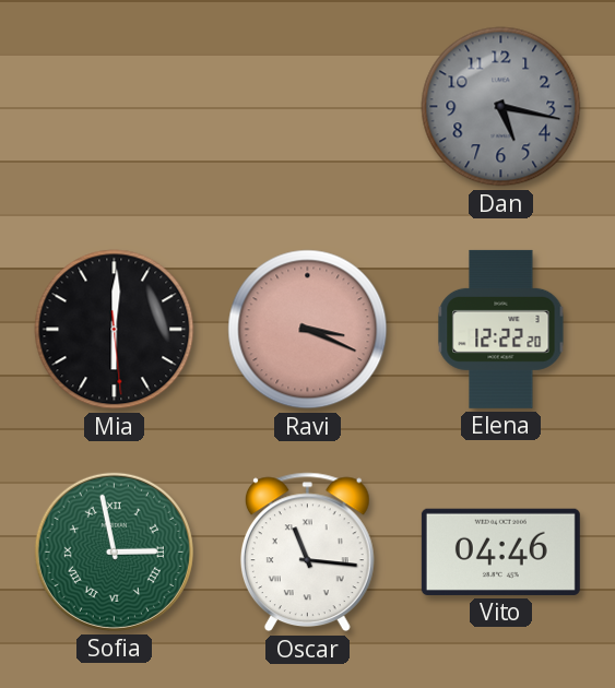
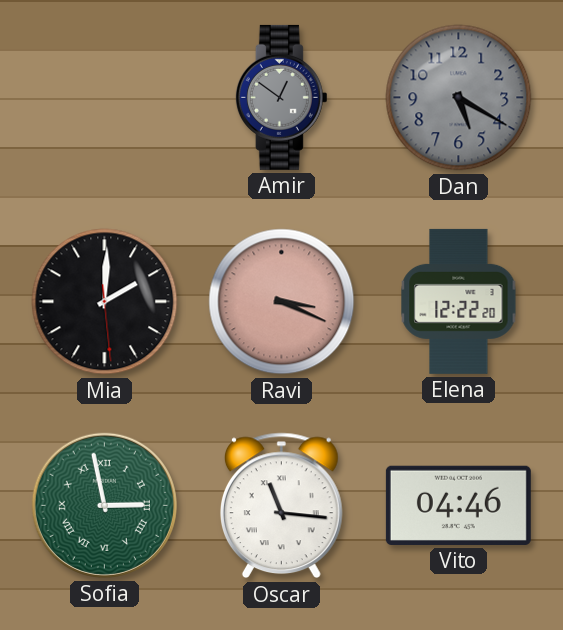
Amir: none -> 12:51
Dan: 5:17 -> 5:20
Mia: 6:00 -> 2:00
